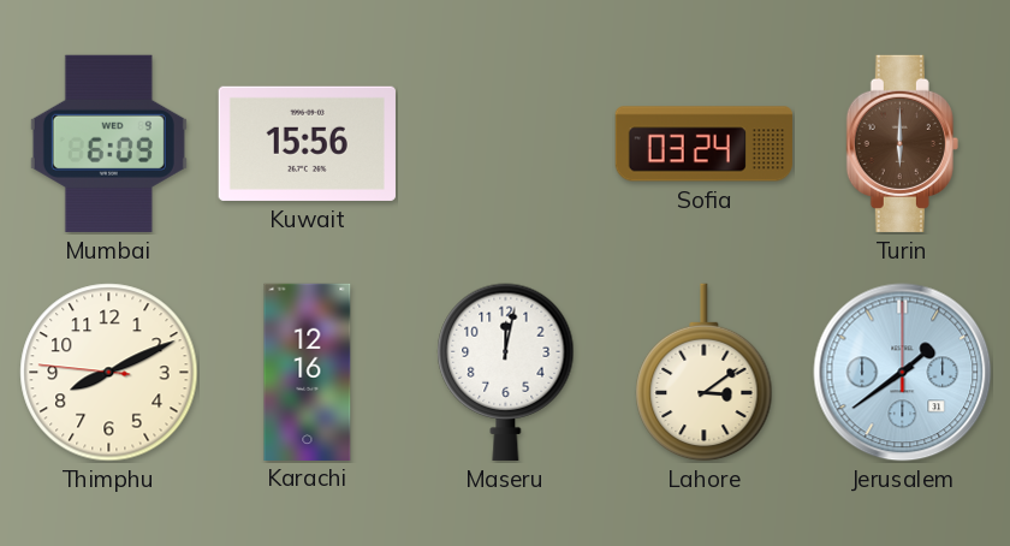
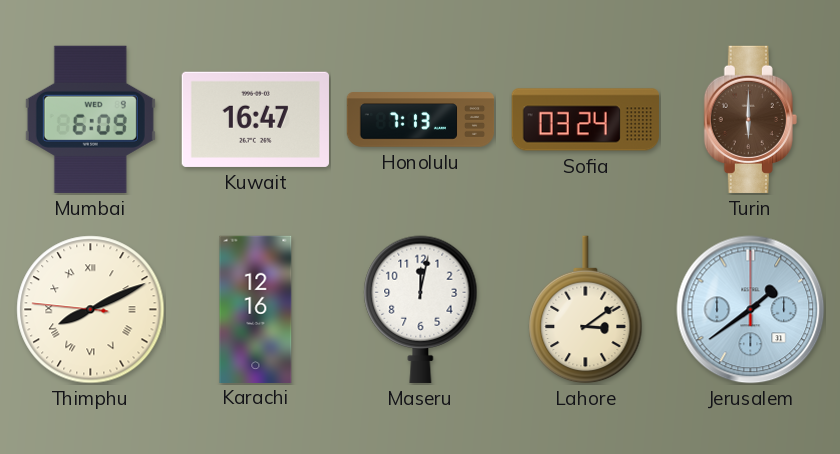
Kuwait: 15:56 -> 16:47
Honolulu: none -> 7:13
Thimphu numerals: Arabic -> Roman
